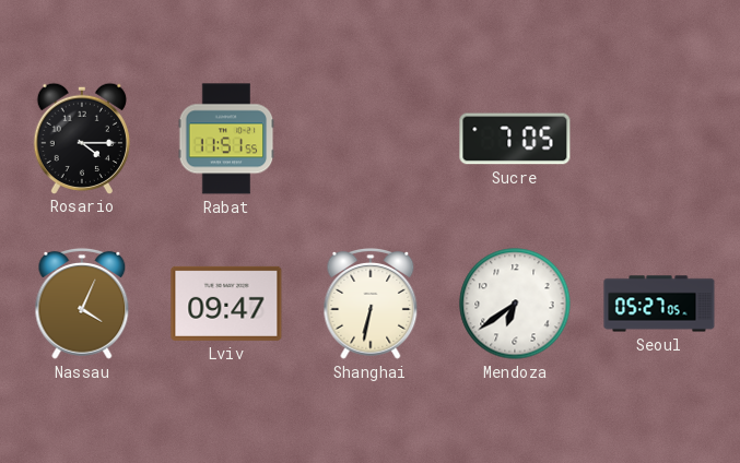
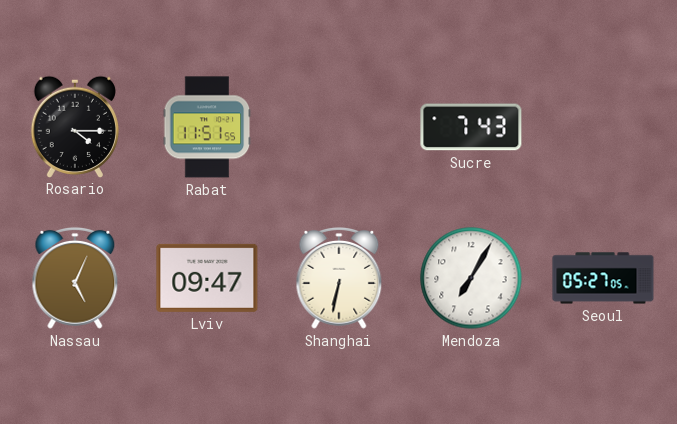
Sucre: 7:05 -> 7:43
Nassau: 4:04 -> 5:04
Mendoza: 6:39 -> 7:05
